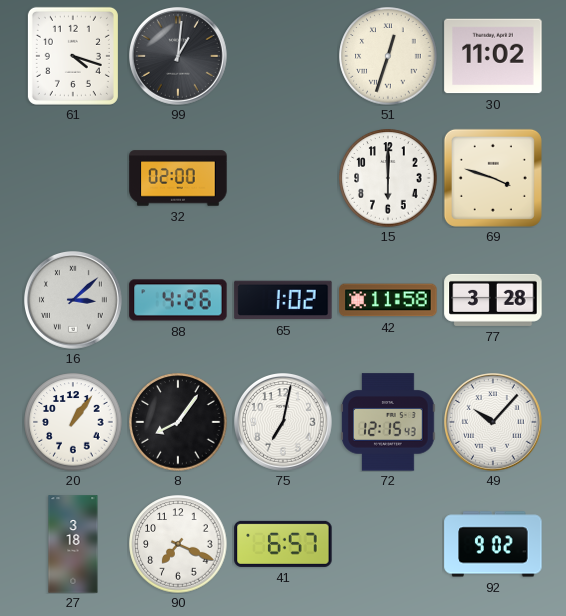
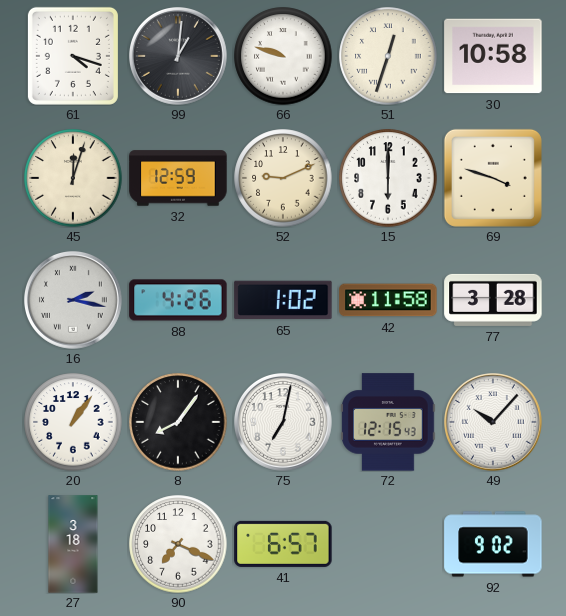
66: none -> 9:48
30: 11:02 -> 10:58
45: none -> 12:03
32: 02:00 -> 12:59
52: none -> 9:11
16: 3:08 -> 2:17
